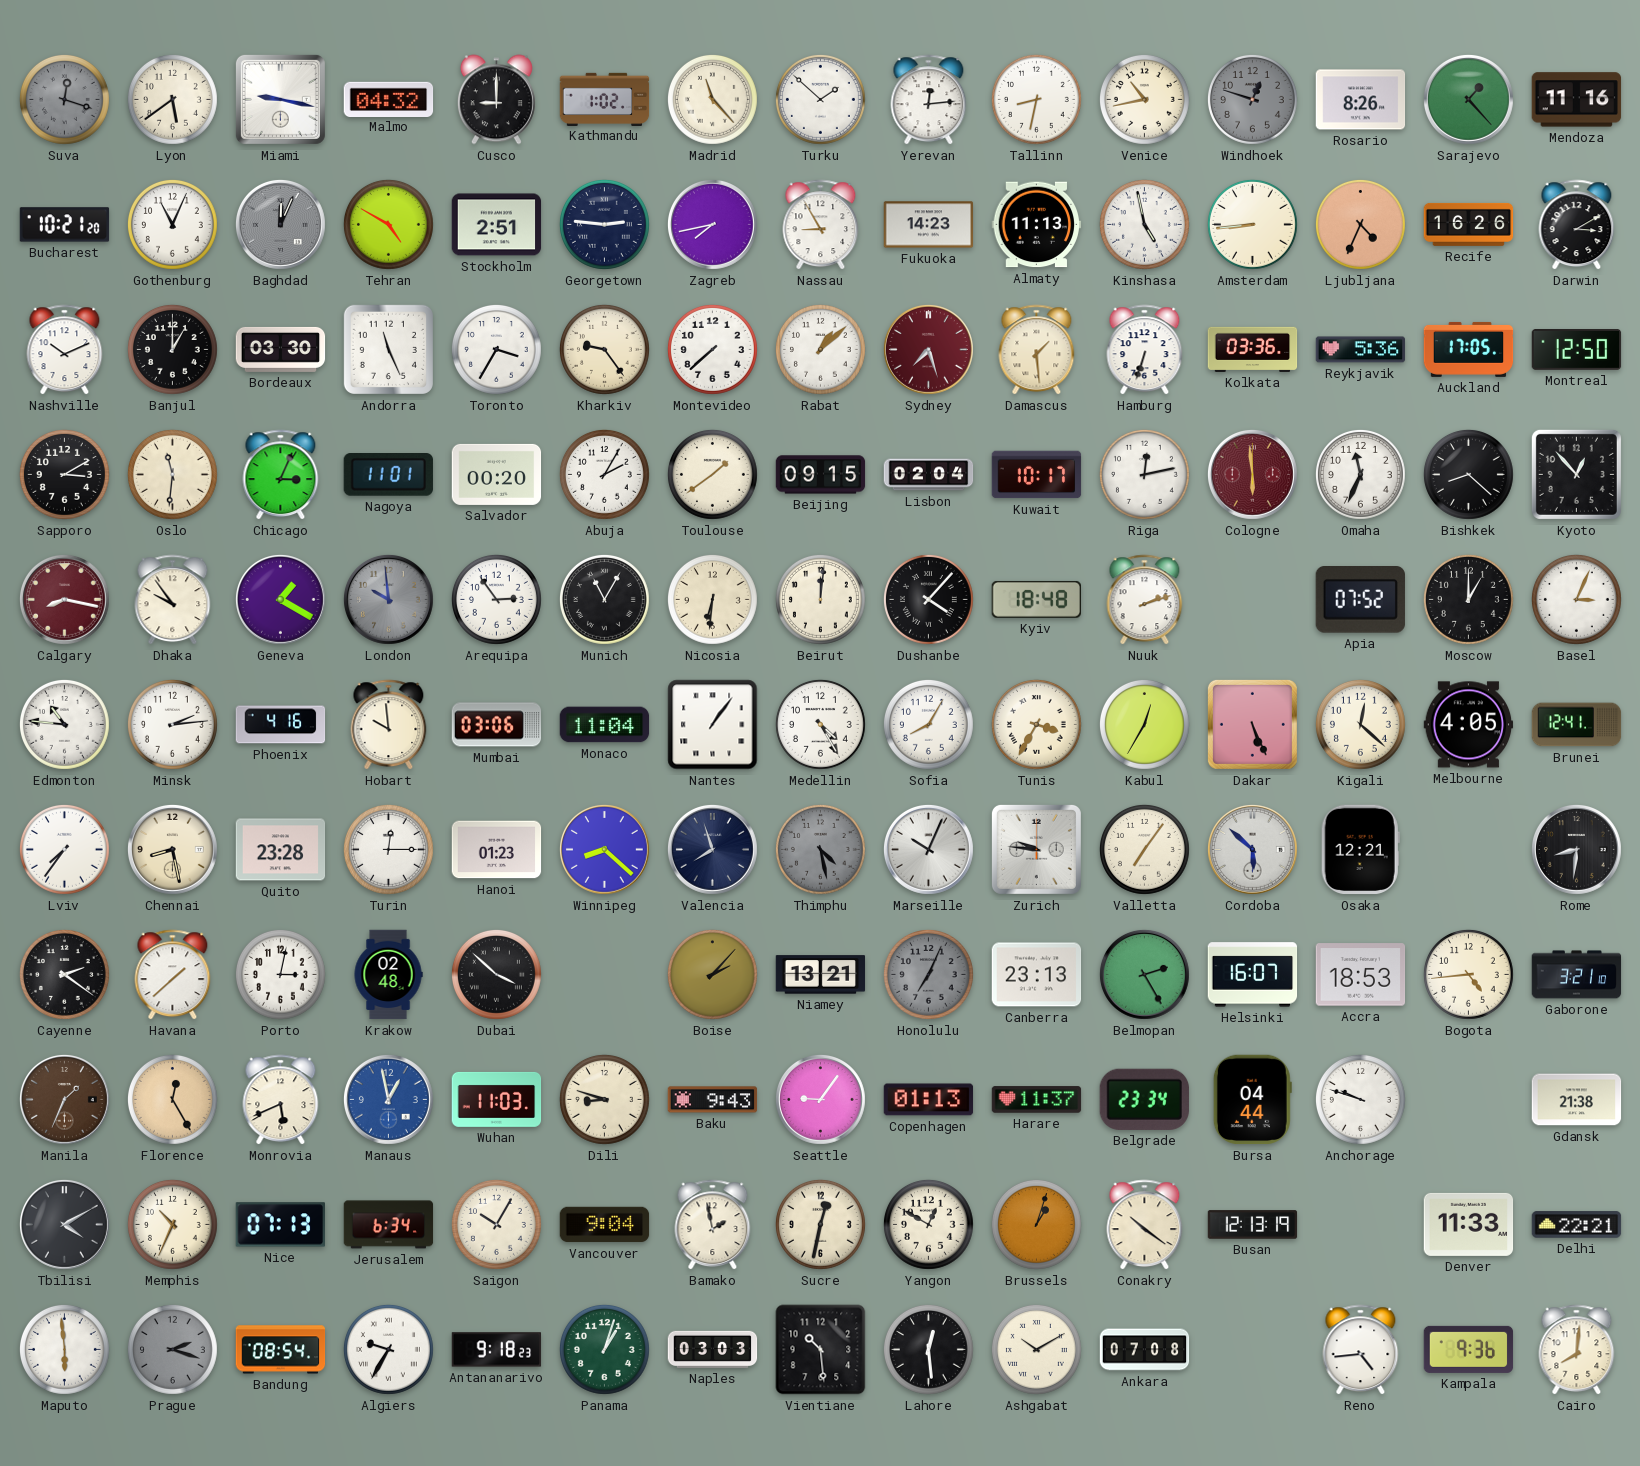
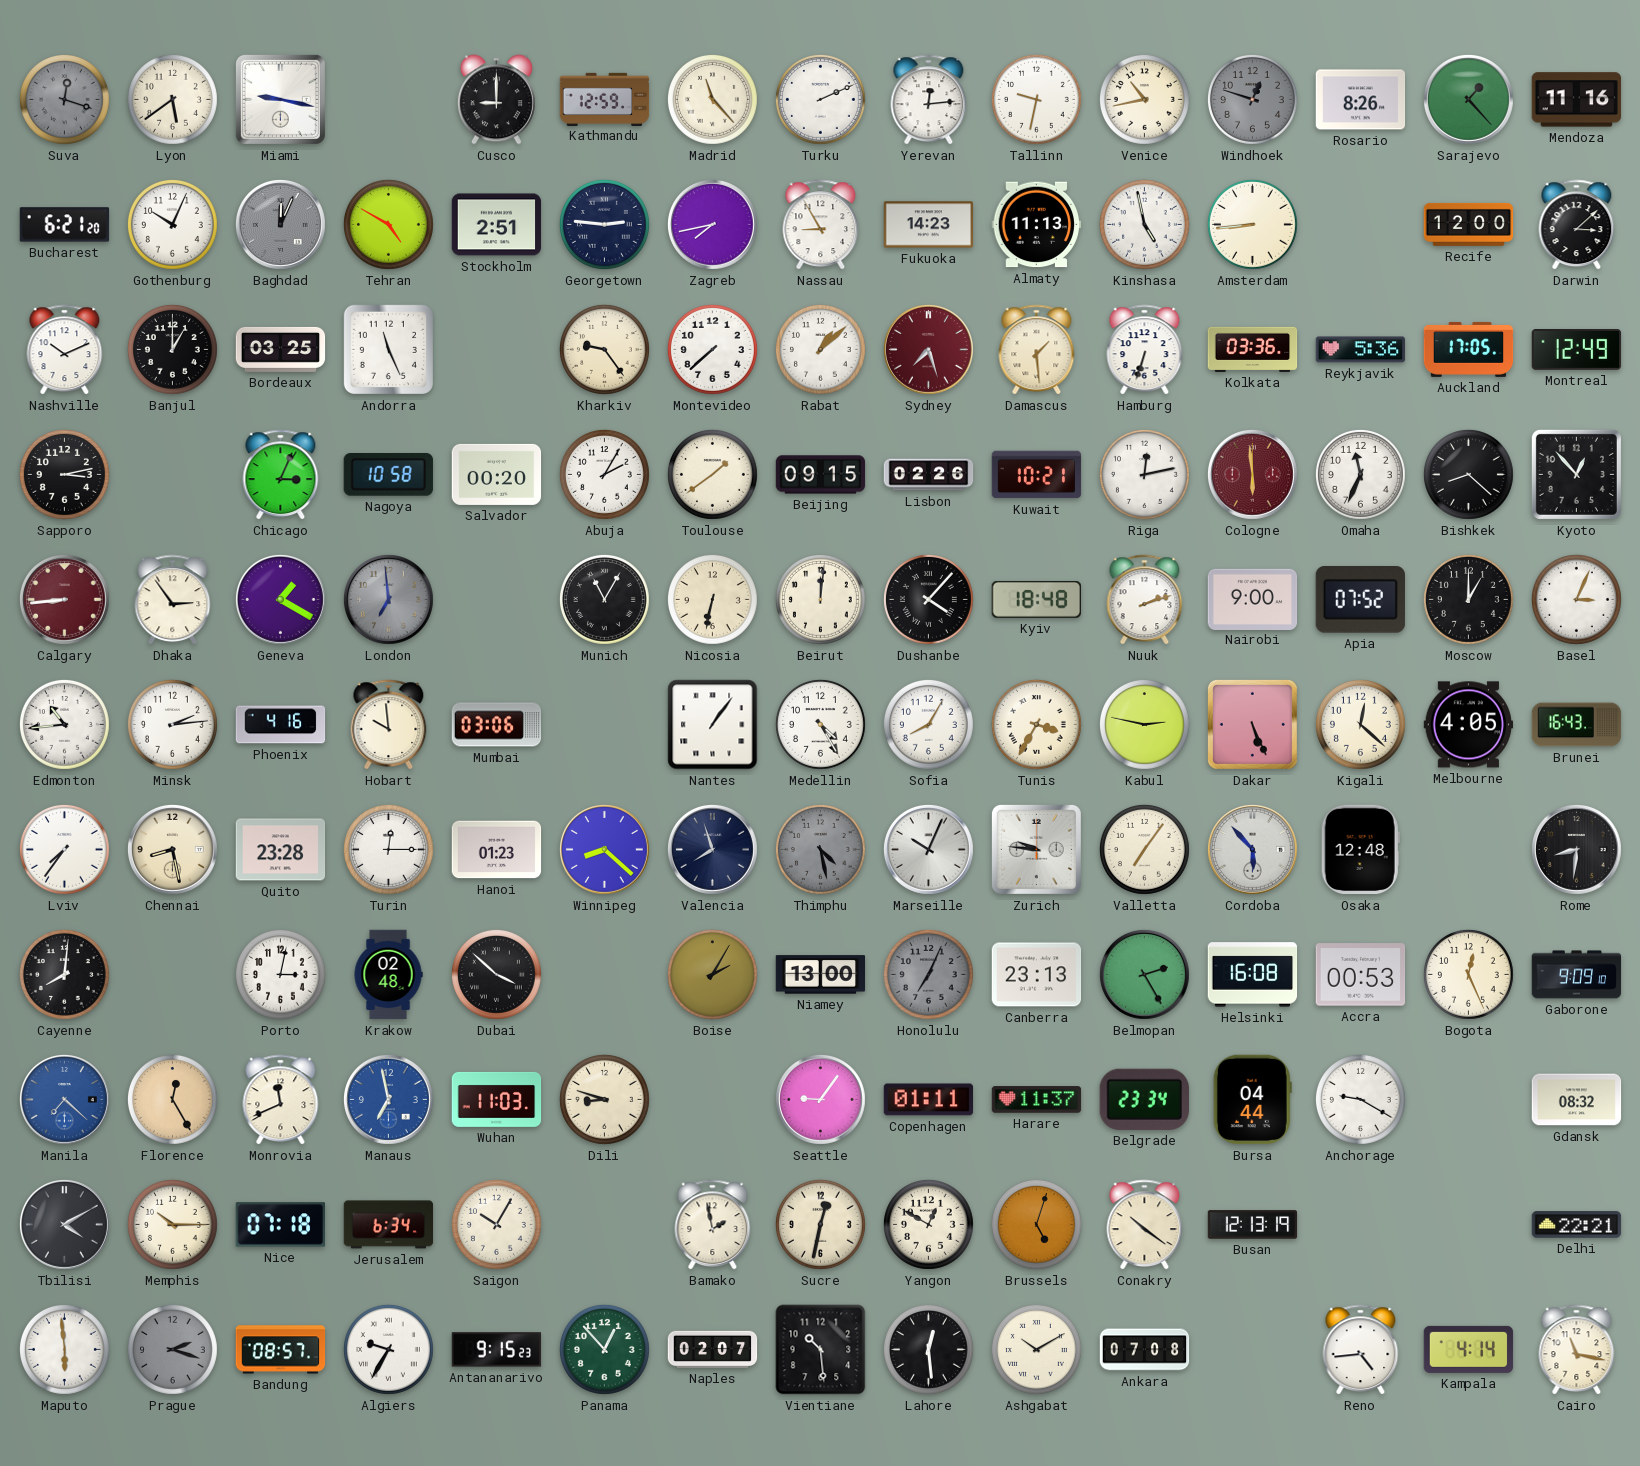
Malmo: 04:32 -> none
Kathmandu: 1:02 -> 12:59
Turku: 1:52 -> 2:11
Tallinn: 8:32 -> 9:32
Bucharest: 10:21 -> 6:21
Gothenburg: 11:04 -> 10:04
Ljubljana: 4:34 -> none
Recife: 16:26 -> 12:00
Darwin: 3:10 -> 3:08
Bordeaux: 03:30 -> 03:25
Toronto: 3:35 -> none
Montreal: 12:50 -> 12:49
Sapporo: 3:10 -> 3:13
Oslo: 11:31 -> none
Nagoya: 11:01 -> 10:58
Lisbon: 02:04 -> 02:26
Kuwait: 10:17 -> 10:21
Calgary: 8:17 -> 8:44
Dhaka: 9:54 -> 2:54
London: 9:59 -> 6:59
Arequipa: 2:54 -> none
Nicosia: 6:31 -> 6:32
Nairobi: none -> 9:00
Edmonton: 10:46 -> 10:44
Monaco: 11:04 -> none
Kabul: 12:35 -> 2:47
Brunei: 12:41 -> 16:43
Cordoba: 5:52 -> 5:53
Osaka: 12:21 -> 12:48
Cayenne: 2:21 -> 8:01
Havana: 1:38 -> none
Boise: 2:07 -> 2:05
Niamey: 13:21 -> 13:00
Helsinki: 16:07 -> 16:08
Accra: 18:53 -> 00:53
Bogota: 4:44 -> 12:26
Gaborone: 3:21 -> 9:09
Manila: 1:34 -> 7:22
Manila dial: brown -> blue
Monrovia: 5:41 -> 11:41
Manaus: 12:58 -> 6:58
Baku: 9:43 -> none
Copenhagen: 01:13 -> 01:11
Anchorage: 9:48 -> 9:20
Gdansk: 21:38 -> 08:32
Memphis: 10:34 -> 10:15
Nice: 07:13 -> 07:18
Vancouver: 9:04 -> none
Brussels: 1:03 -> 5:03
Denver: 11:33 -> none
Bandung: 08:54 -> 08:57
Antananarivo: 9:18 -> 9:15
Panama: 1:03 -> 12:53
Naples: 03:03 -> 02:07
Kampala: 9:36 -> 4:14
Cairo: 8:01 -> 11:17
